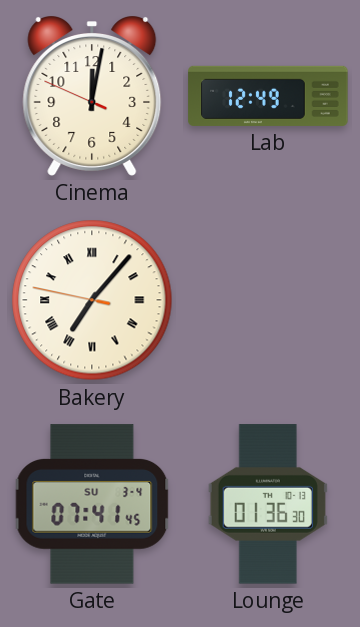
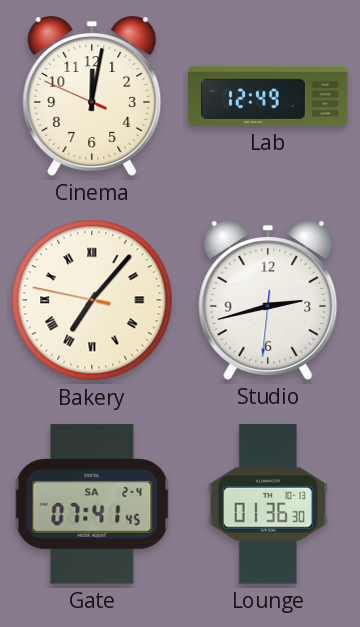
Studio: none -> 2:42
Gate date: SU 3-4 -> SA 2-4
